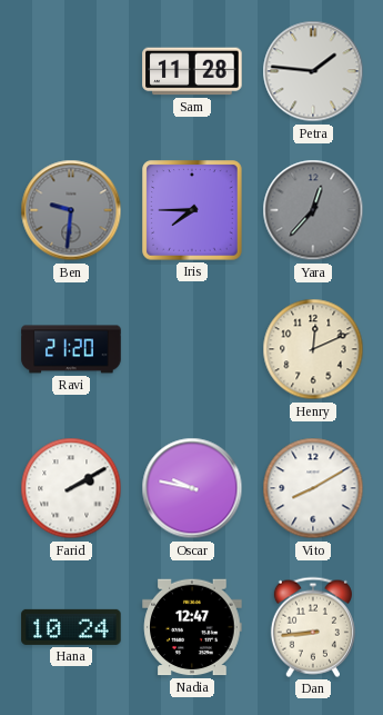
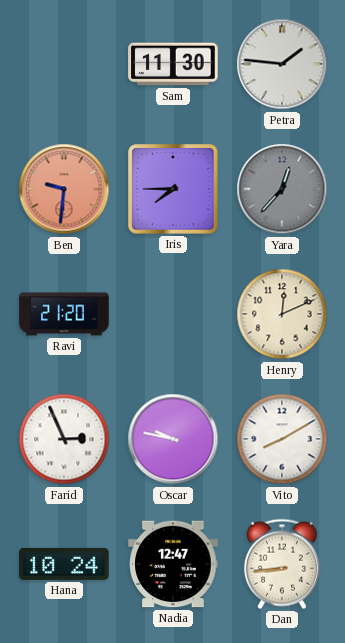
Sam: 11:28 -> 11:30
Ben dial: grey -> salmon
Farid: 2:10 -> 2:56
